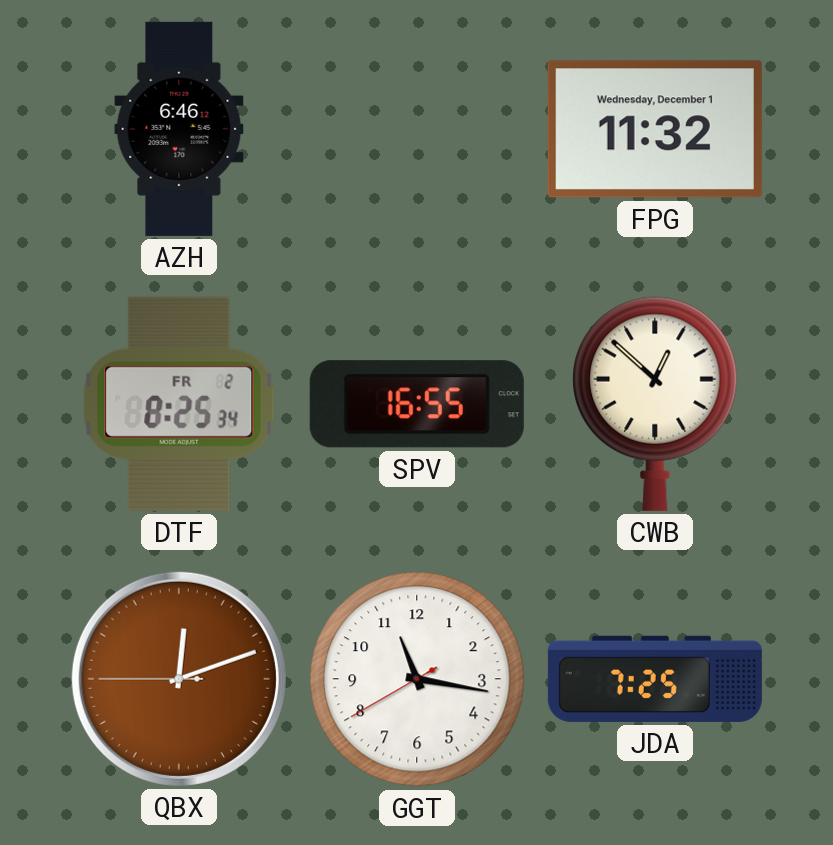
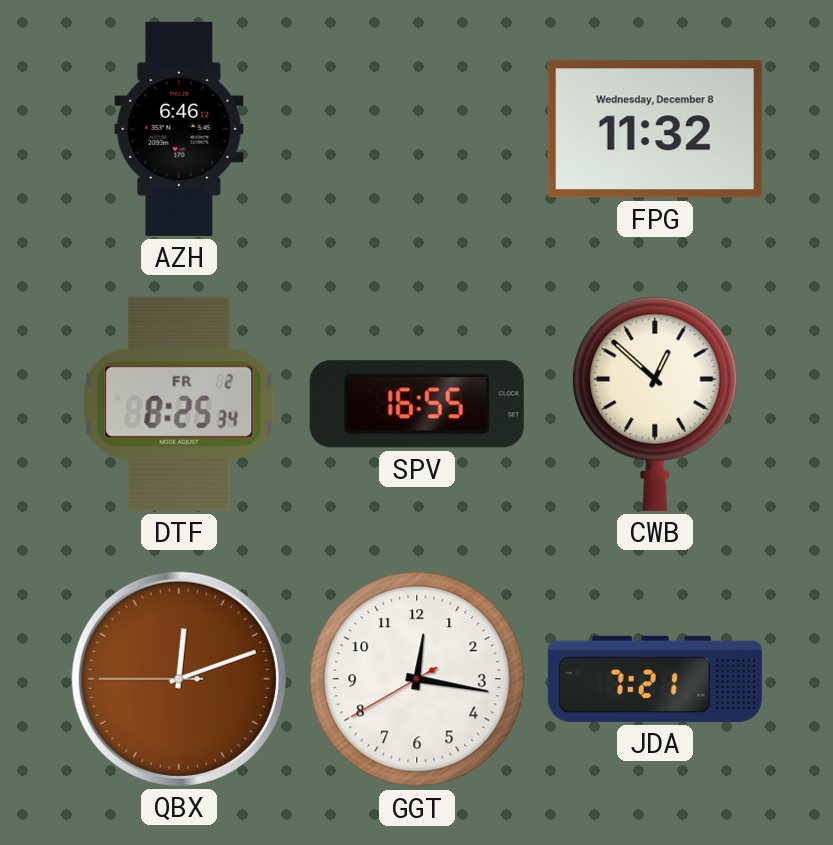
FPG date: Wednesday, December 1 -> Wednesday, December 8
GGT: 11:16 -> 12:16
JDA: 7:25 -> 7:21
